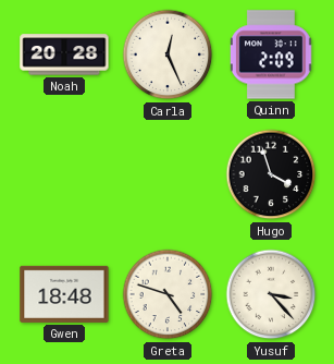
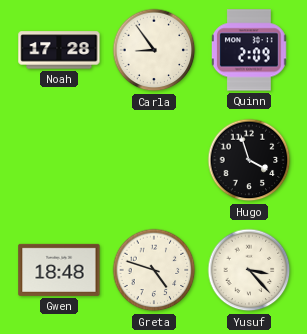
Noah: 20:28 -> 17:28
Carla: 12:26 -> 8:54
